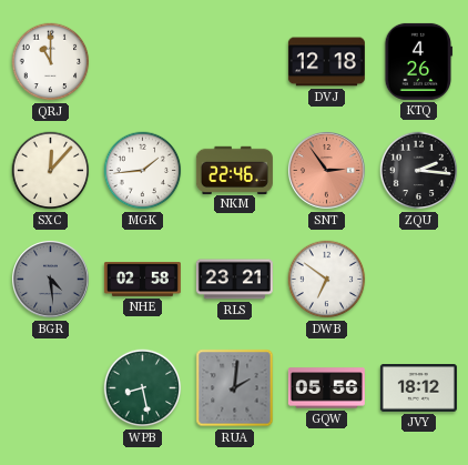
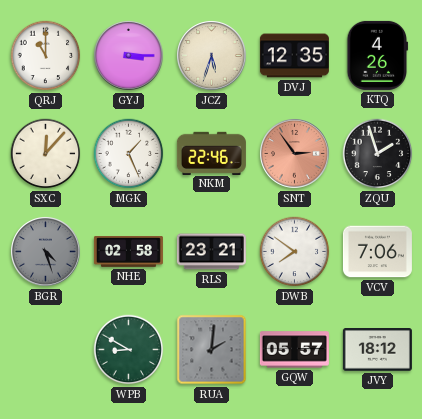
GYJ: none -> 3:15
JCZ: none -> 5:33
DVJ: 12:18 -> 12:35
MGK: 1:44 -> 1:26
ZQU: 2:16 -> 1:57
BGR: 4:29 -> 4:27
DWB: 6:51 -> 7:51
VCV: none -> 7:06
WPB: 8:28 -> 8:50
GQW: 05:56 -> 05:57
